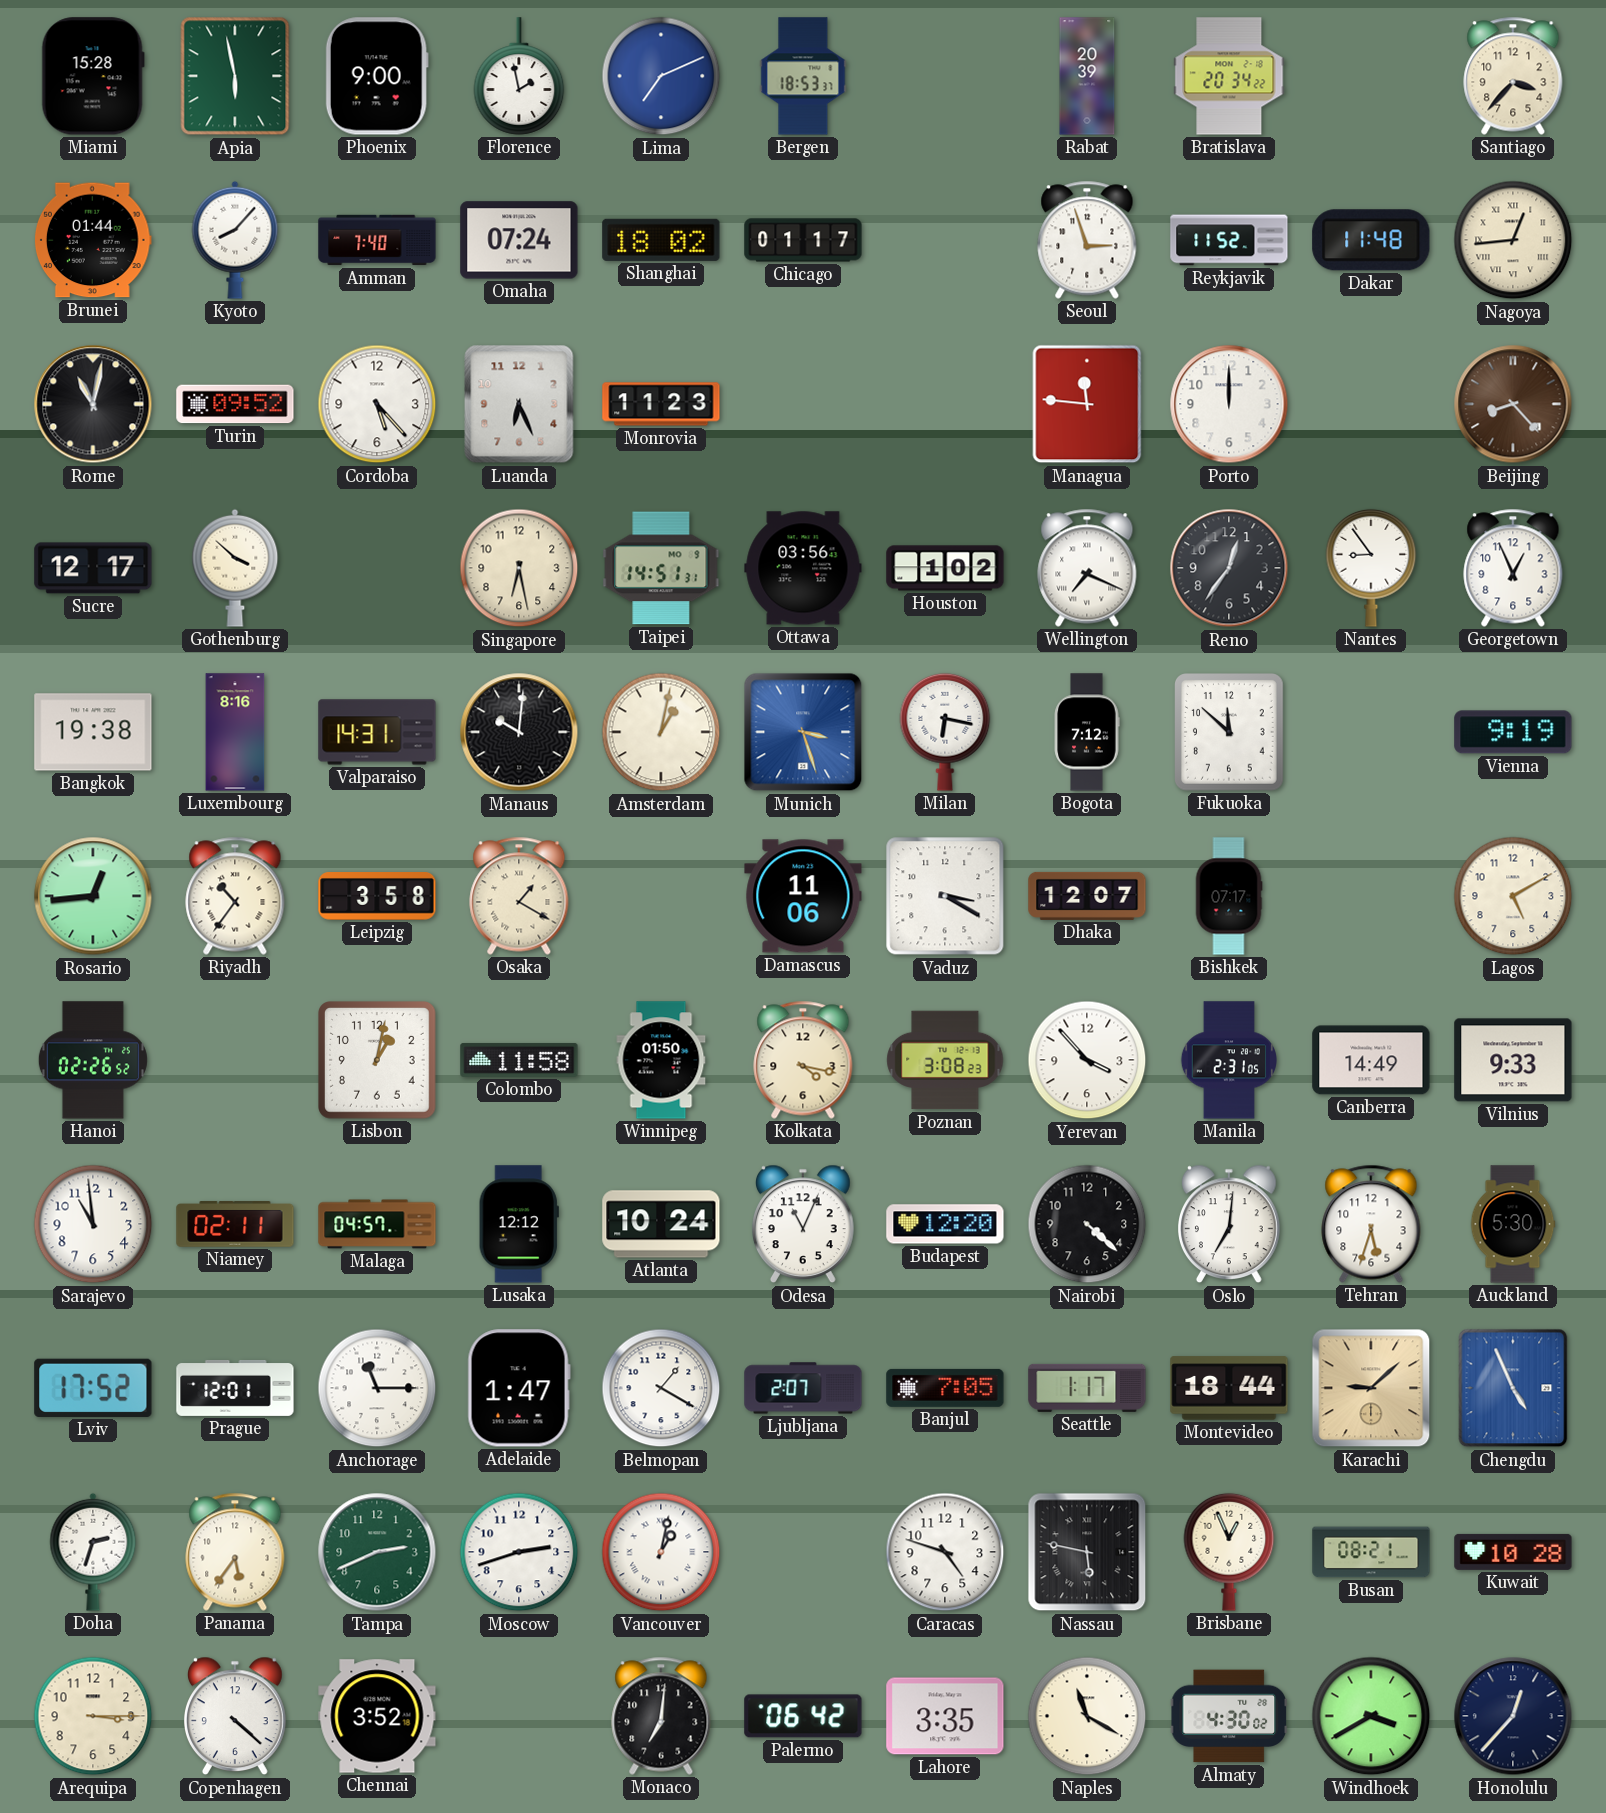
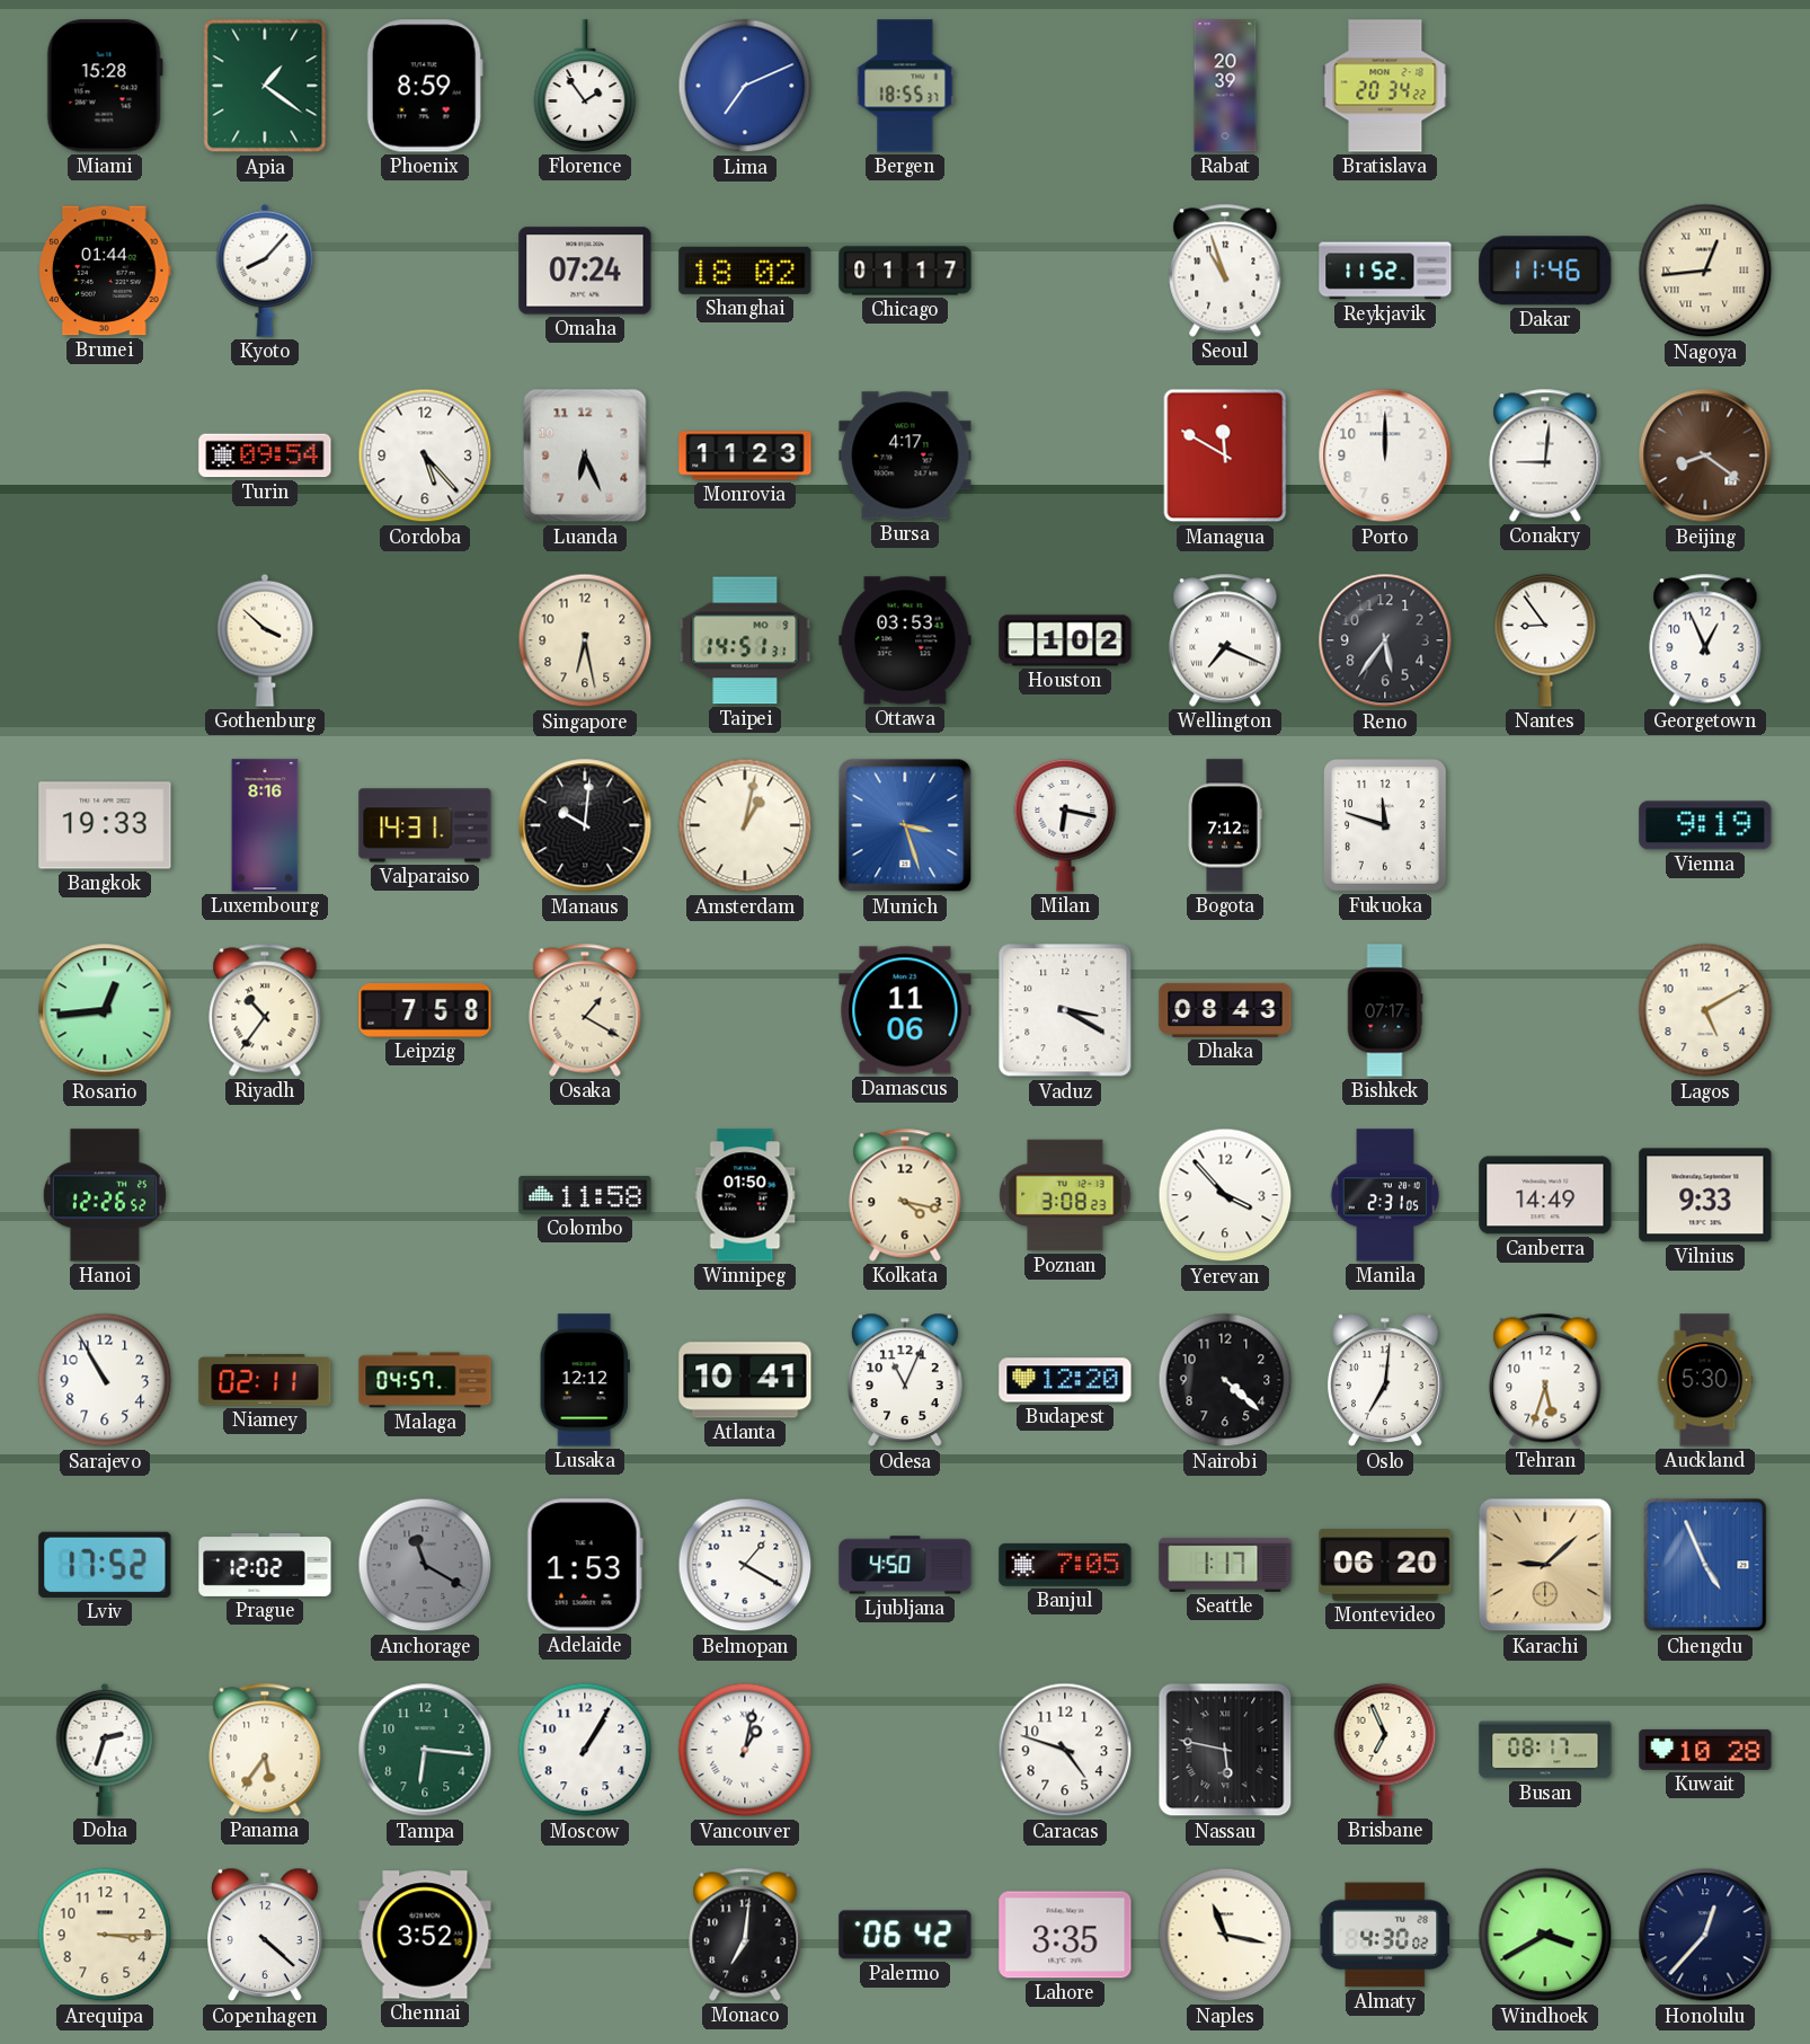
Apia: 5:58 -> 1:21
Phoenix: 9:00 -> 8:59
Florence: 1:58 -> 1:54
Bergen: 18:53 -> 18:55
Santiago: 3:37 -> none
Amman: 7:40 -> none
Seoul: 2:57 -> 10:57
Dakar: 11:48 -> 11:46
Rome: 11:02 -> none
Turin: 09:52 -> 09:54
Bursa: none -> 4:17
Managua: 11:46 -> 11:50
Conakry: none -> 9:01
Beijing: 8:23 -> 8:21
Sucre: 12:17 -> none
Ottawa: 03:56 -> 03:53
Reno: 12:36 -> 5:36
Bangkok: 19:38 -> 19:33
Fukuoka: 11:52 -> 11:48
Leipzig: 3:58 -> 7:58
Dhaka: 12:07 -> 08:43
Hanoi: 02:26 -> 12:26
Lisbon: 1:02 -> none
Sarajevo: 10:59 -> 10:55
Atlanta: 10:24 -> 10:41
Prague: 12:01 -> 12:02
Anchorage: 11:15 -> 11:20
Anchorage dial: white -> grey
Adelaide: 1:47 -> 1:53
Ljubljana: 2:07 -> 4:50
Montevideo: 18:44 -> 06:20
Tampa: 2:41 -> 6:16
Moscow: 2:42 -> 1:05
Brisbane: 12:56 -> 6:56
Busan: 08:21 -> 08:17
Naples: 11:20 -> 11:17
